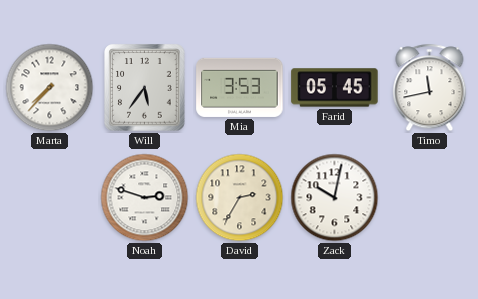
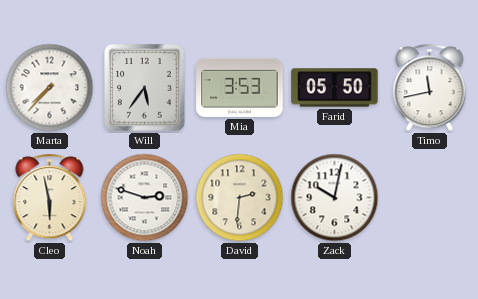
Farid: 05:45 -> 05:50
Cleo: none -> 5:58
David: 2:35 -> 2:31
